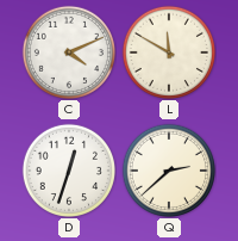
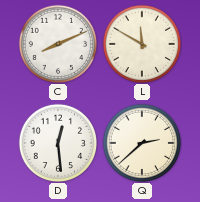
C: 4:11 -> 8:11
D: 12:33 -> 12:29
